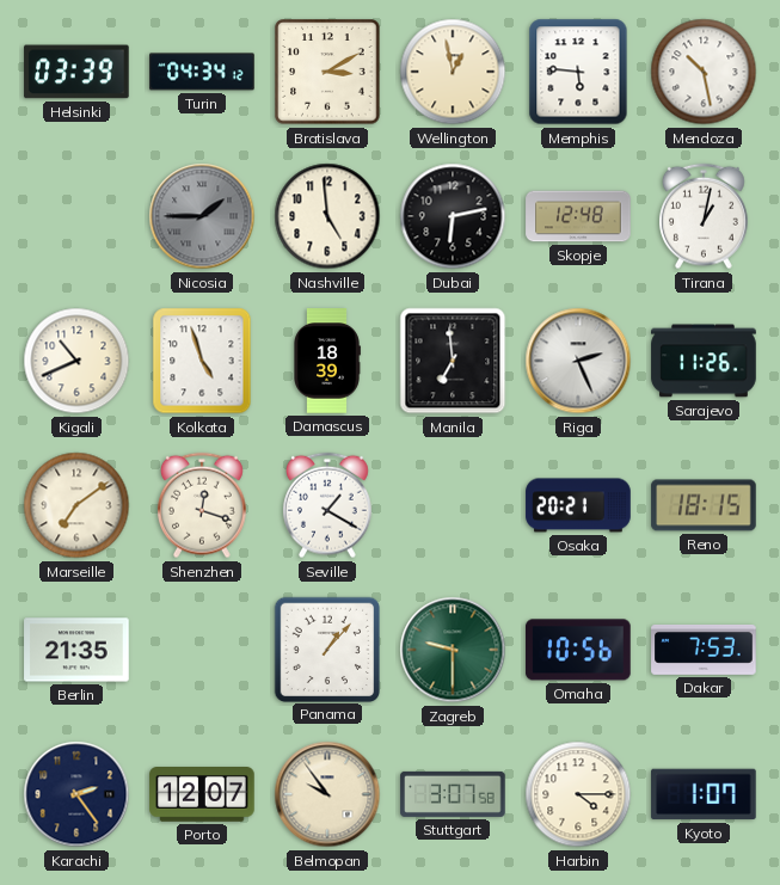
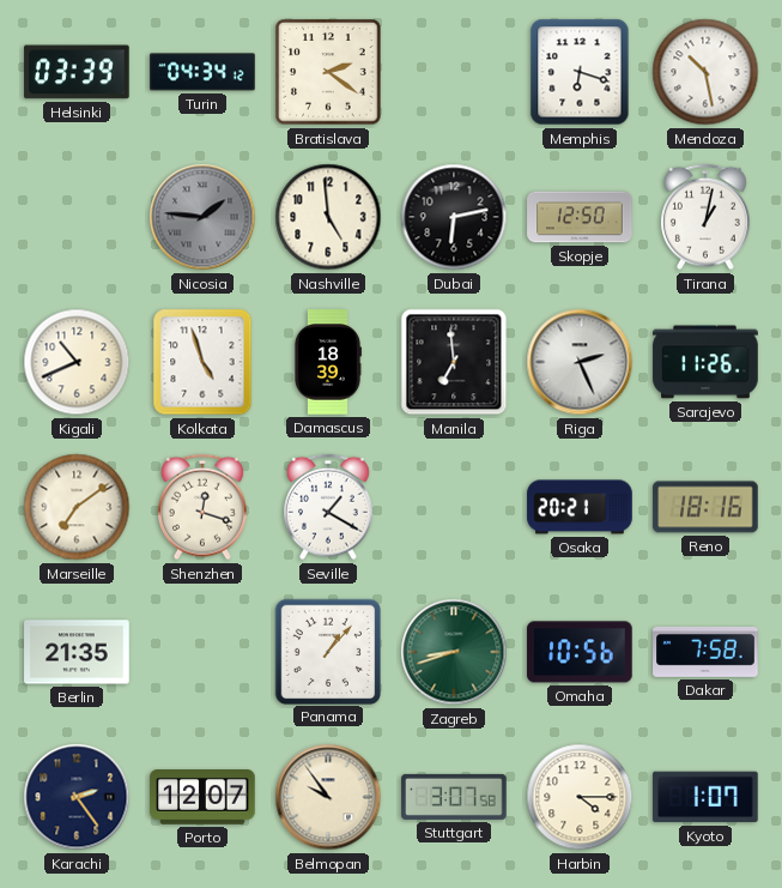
Bratislava: 3:10 -> 2:21
Wellington: 12:58 -> none
Memphis: 5:46 -> 6:18
Nicosia: 1:45 -> 1:46
Skopje: 12:48 -> 12:50
Reno: 18:15 -> 18:16
Zagreb: 9:30 -> 8:42
Dakar: 7:53 -> 7:58
